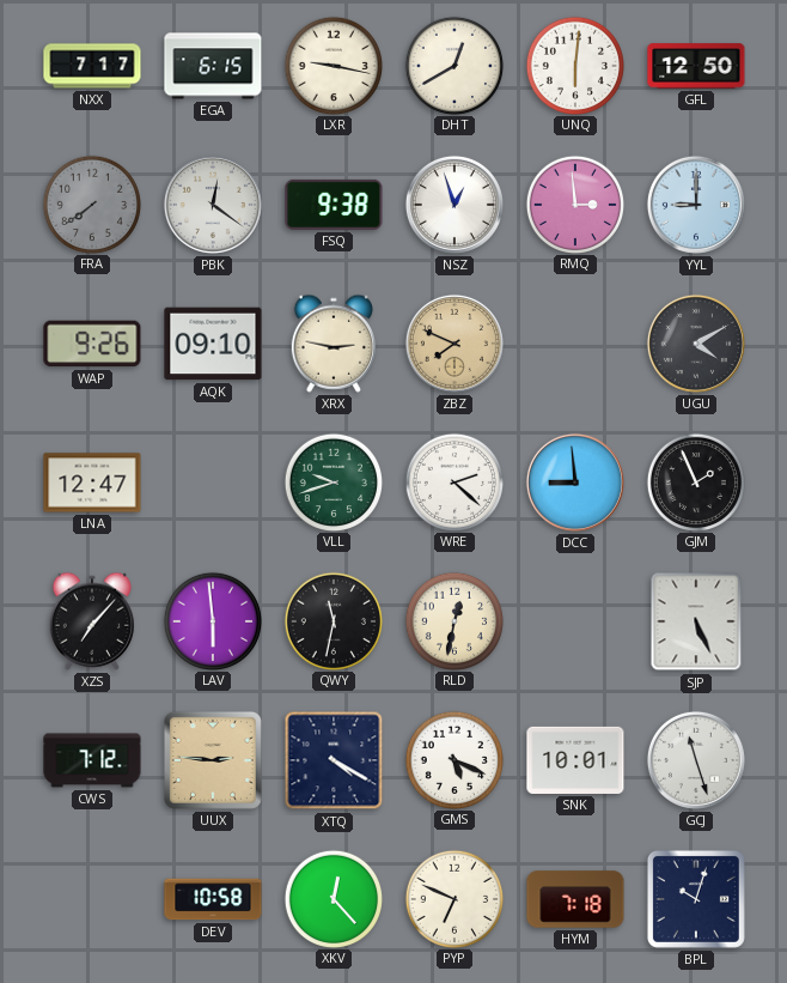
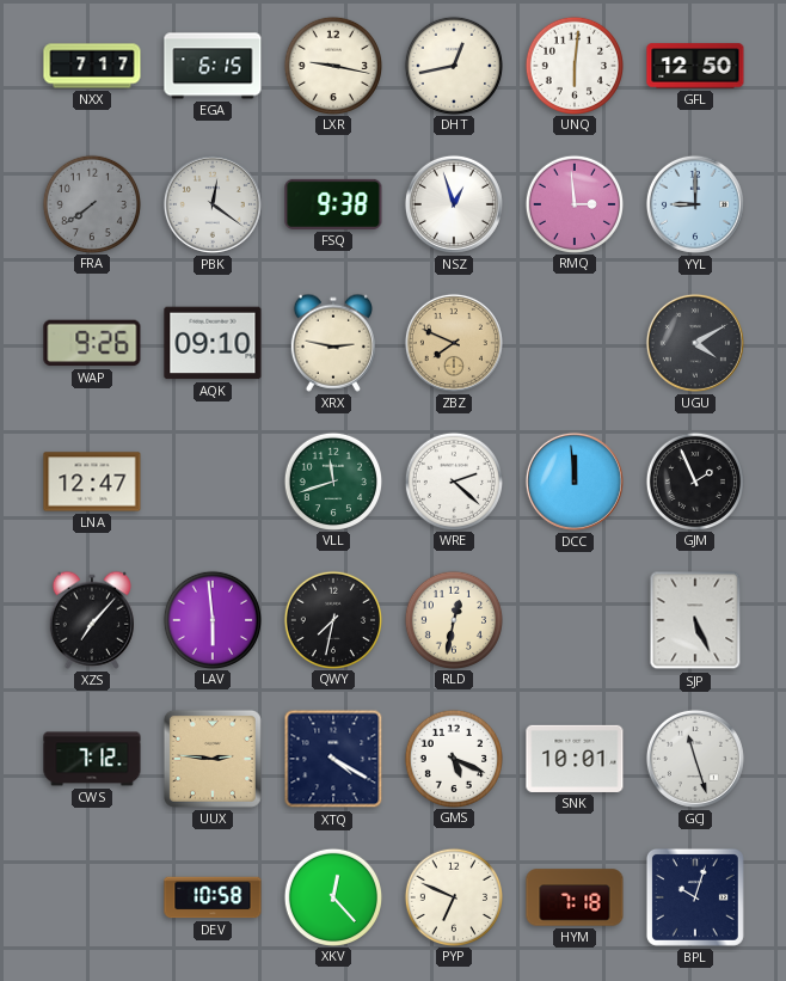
DHT: 12:40 -> 12:43
VLL: 9:42 -> 11:42
DCC: 8:59 -> 11:59
QWY: 11:32 -> 7:32
